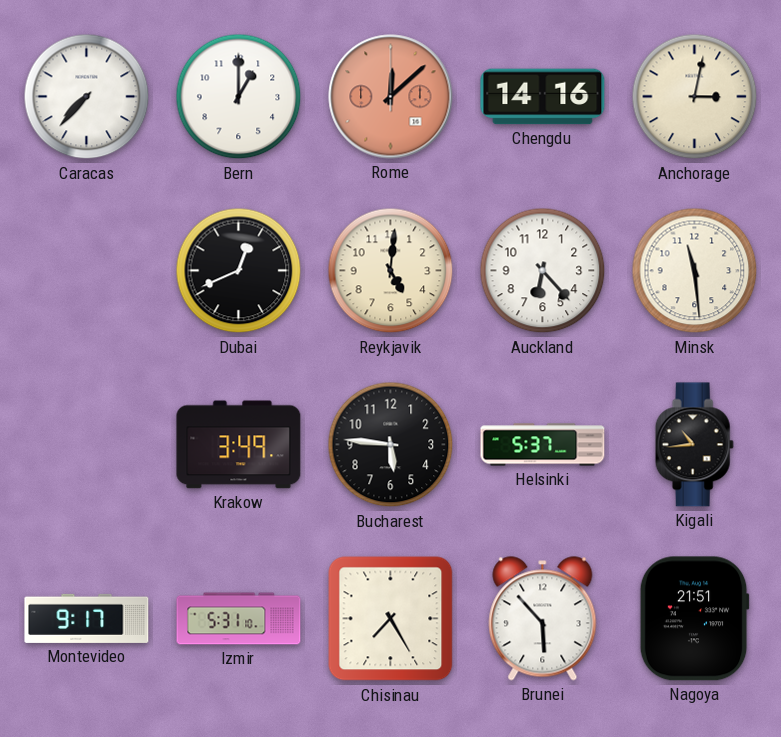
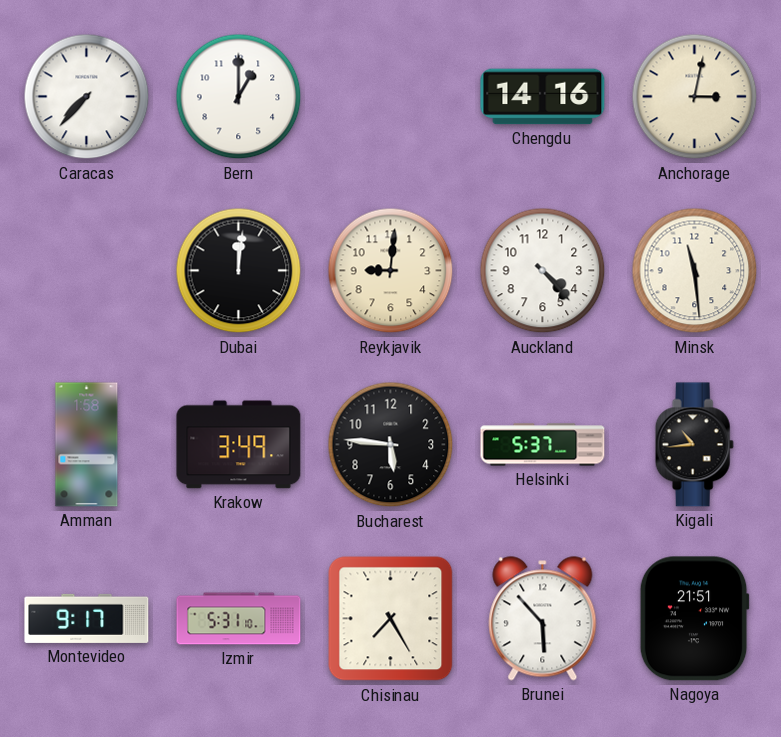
Rome: 12:08 -> none
Dubai: 12:41 -> 12:01
Reykjavik: 5:01 -> 9:01
Auckland: 6:23 -> 4:23
Amman: none -> 1:58
